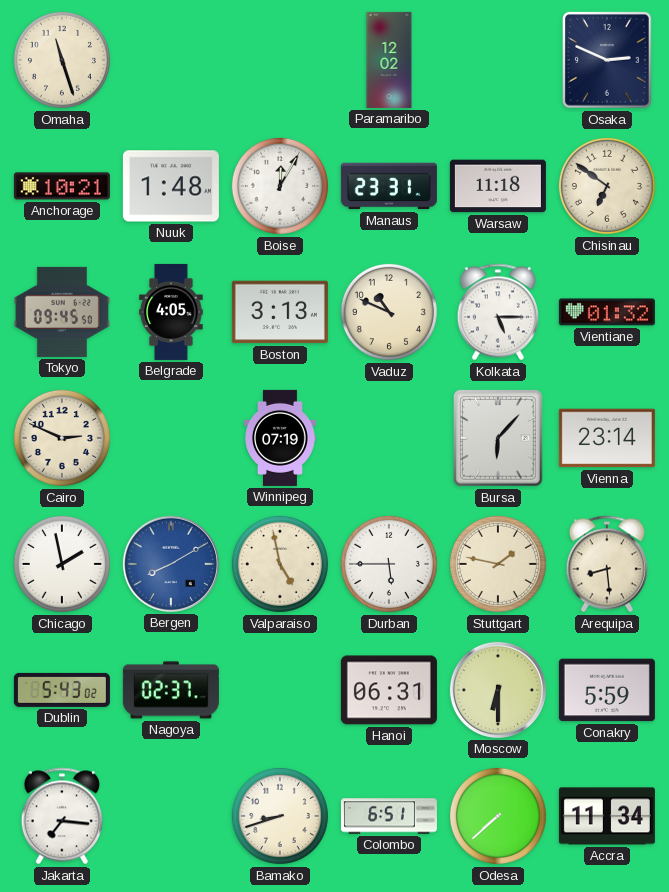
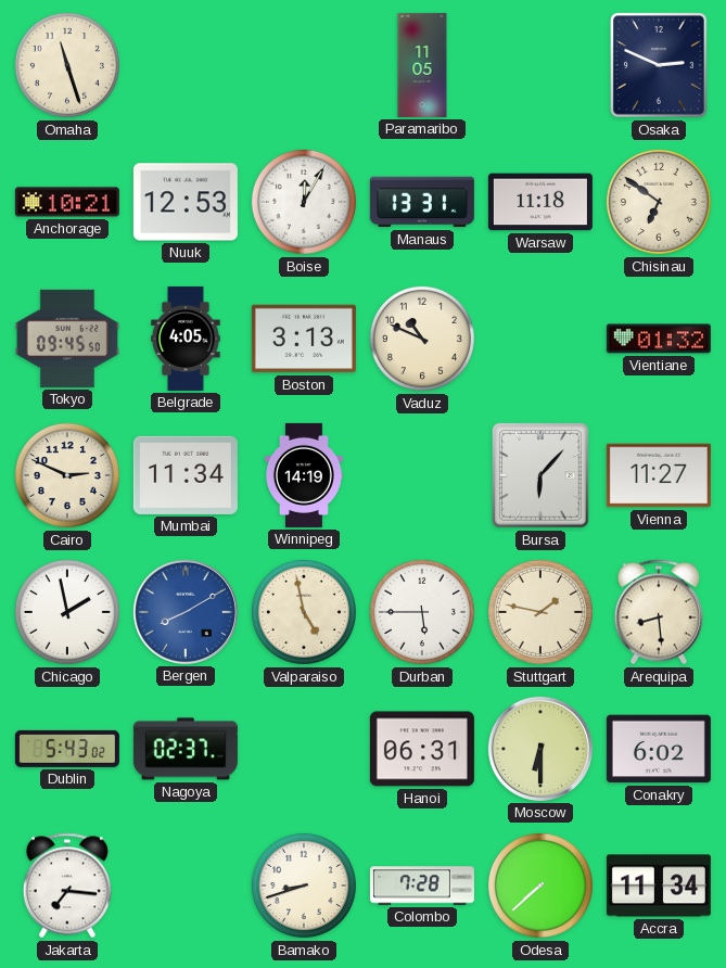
Paramaribo: 12:02 -> 11:05
Nuuk: 1:48 -> 12:53
Manaus: 23:31 -> 13:31
Kolkata: 5:15 -> none
Mumbai: none -> 11:34
Winnipeg: 07:19 -> 14:19
Vienna: 23:14 -> 11:27
Conakry: 5:59 -> 6:02
Colombo: 6:51 -> 7:28
